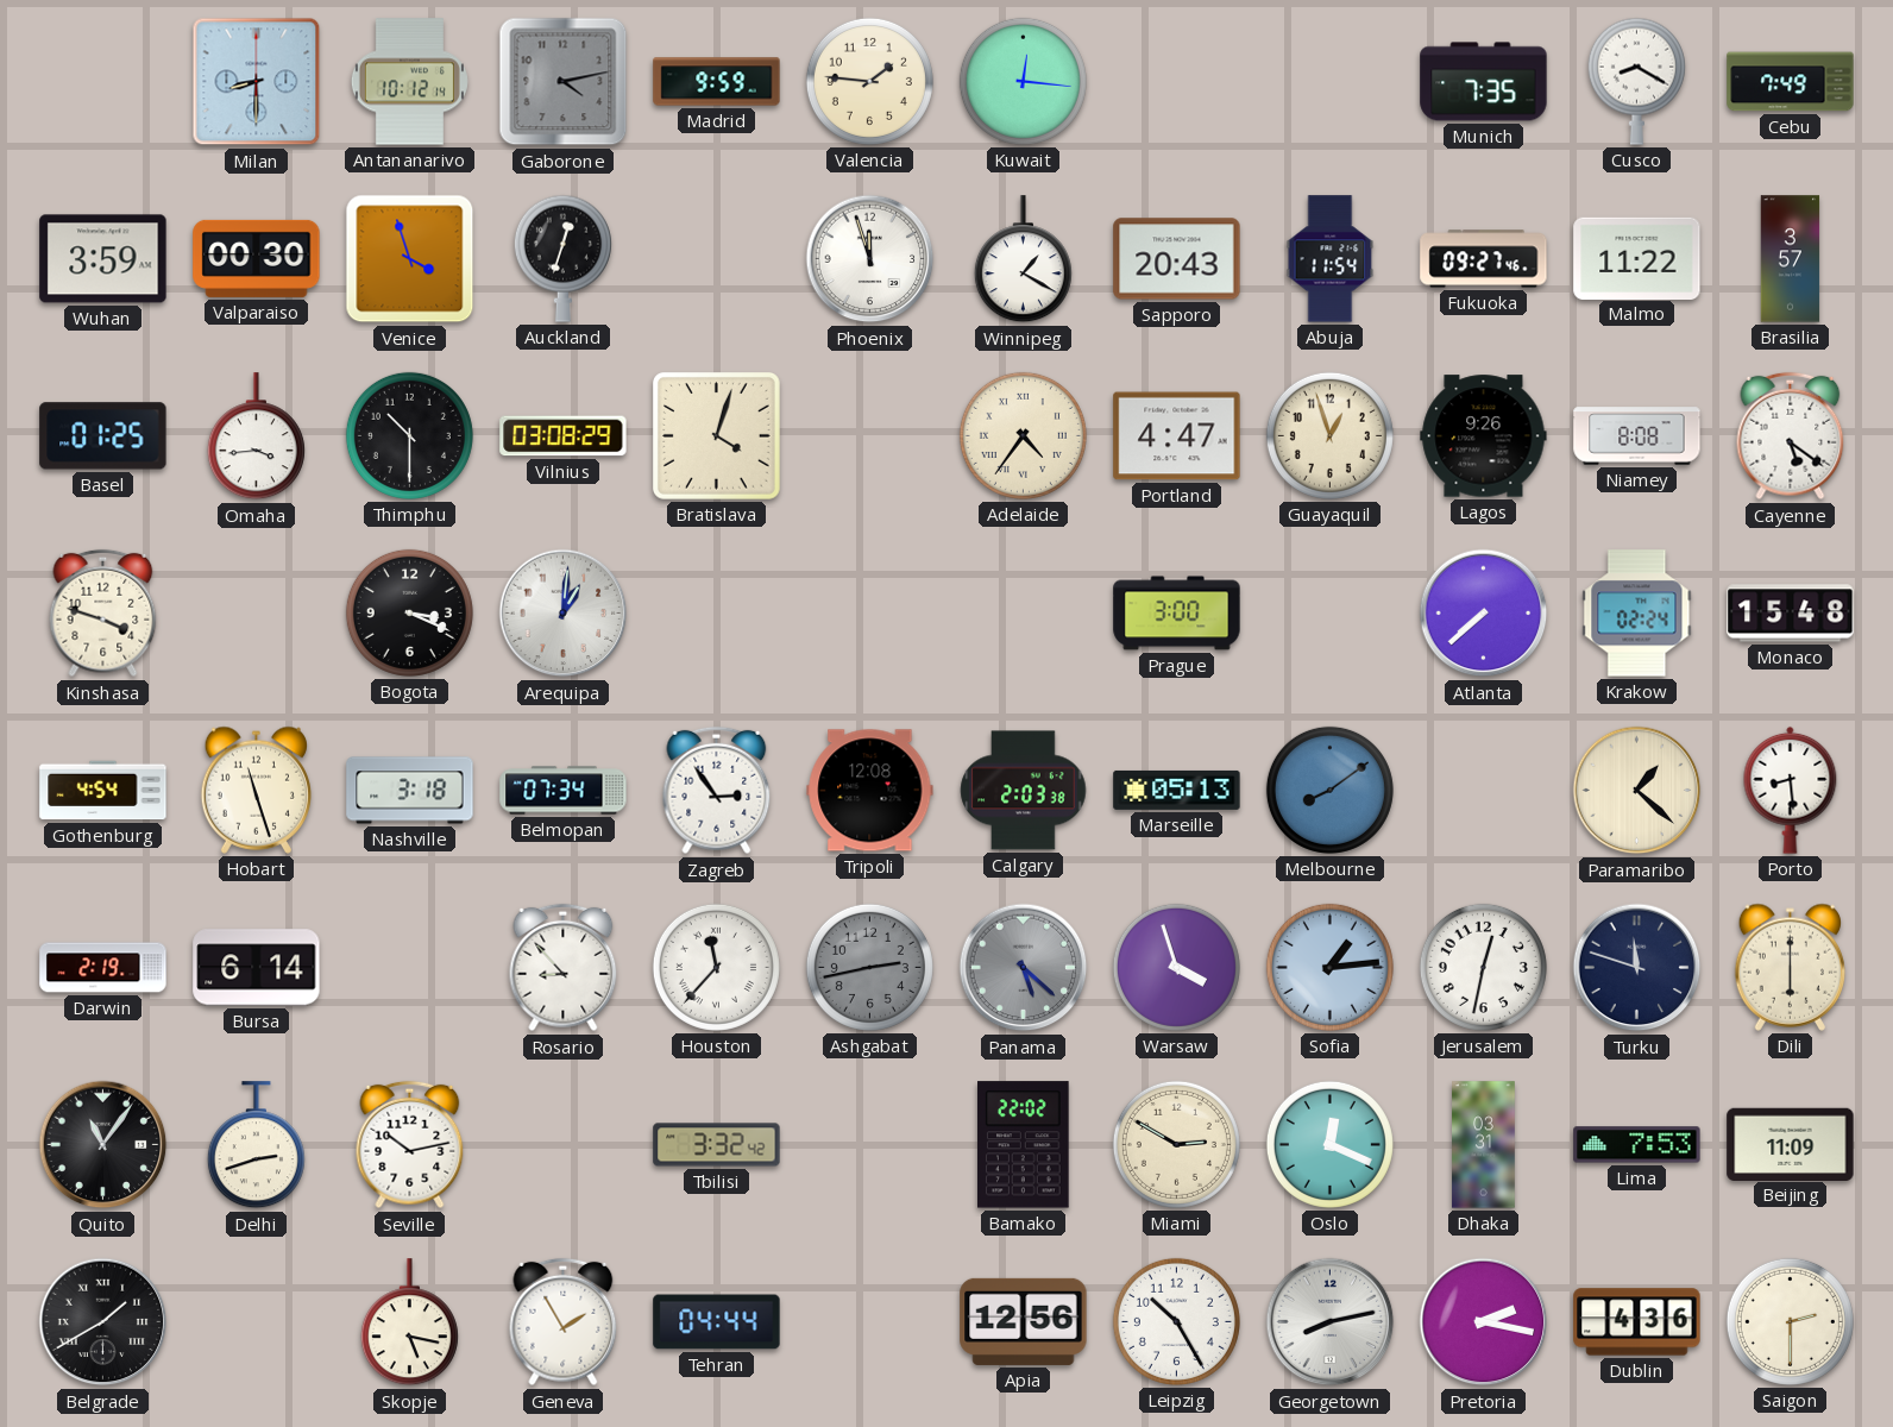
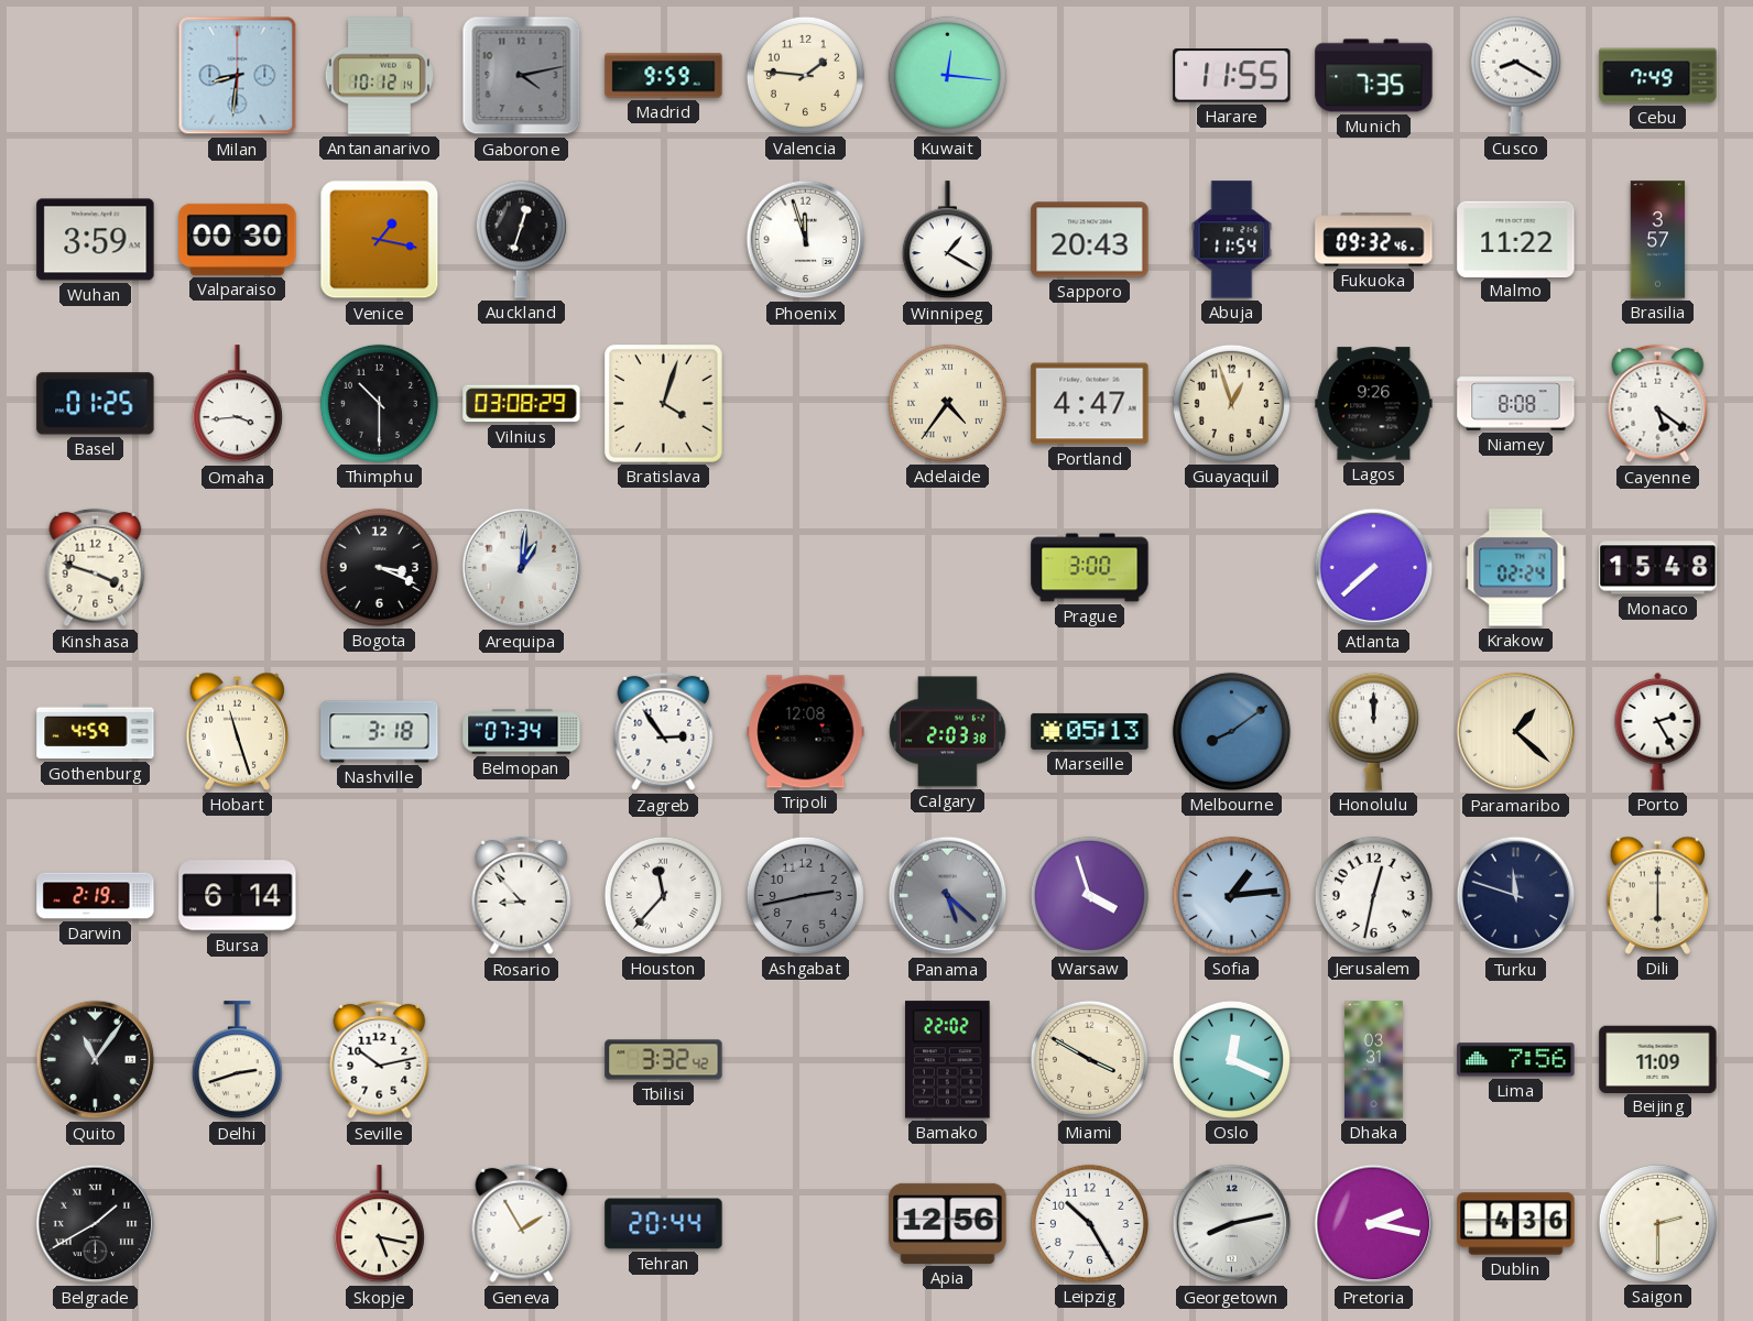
Milan: 8:30 -> 8:31
Harare: none -> 11:55
Venice: 3:57 -> 1:17
Fukuoka: 09:27 -> 09:32
Gothenburg: 4:54 -> 4:59
Honolulu: none -> 12:00
Porto: 8:29 -> 2:25
Miami: 2:50 -> 3:50
Lima: 7:53 -> 7:56
Tehran: 04:44 -> 20:44
